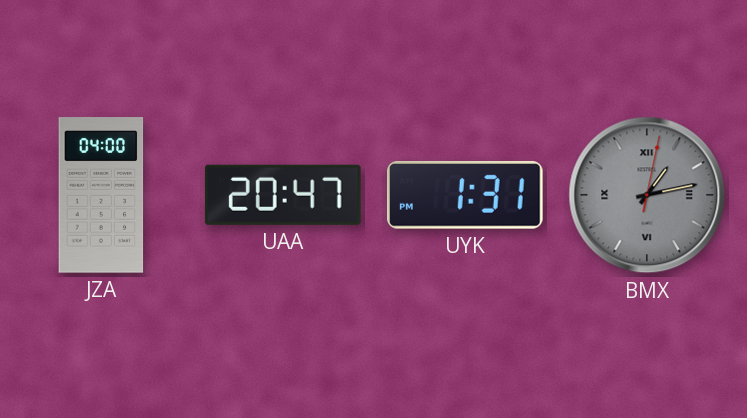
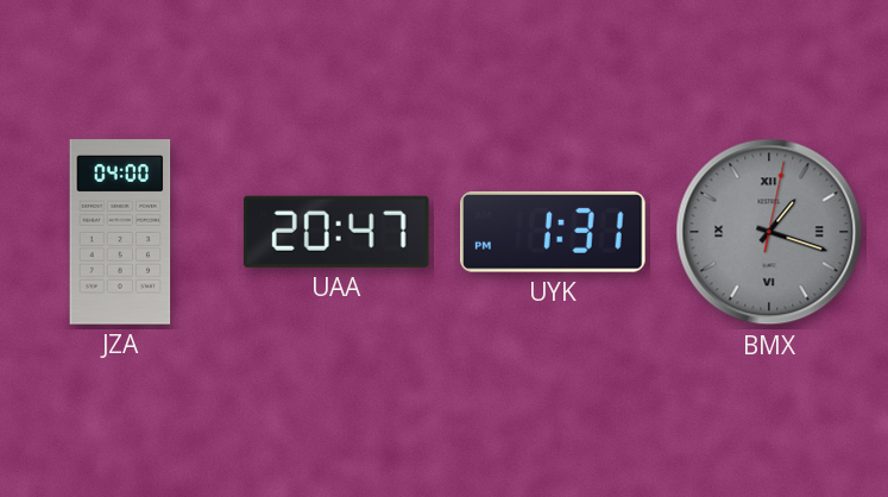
BMX: 1:13 -> 1:18
